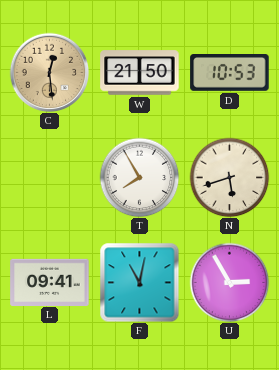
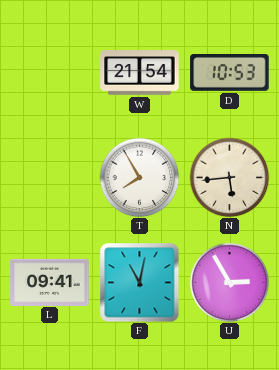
C: 12:29 -> none
W: 21:50 -> 21:54
N: 5:42 -> 5:44
